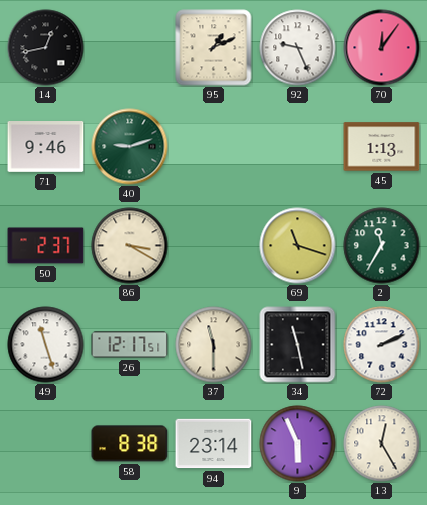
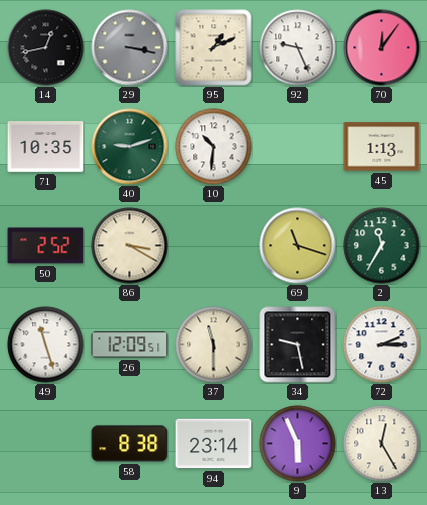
29: none -> 3:17
71: 9:46 -> 10:35
10: none -> 10:31
50: 2:37 -> 2:52
26: 12:17 -> 12:09
34: 11:28 -> 9:28
72: 2:11 -> 2:15
